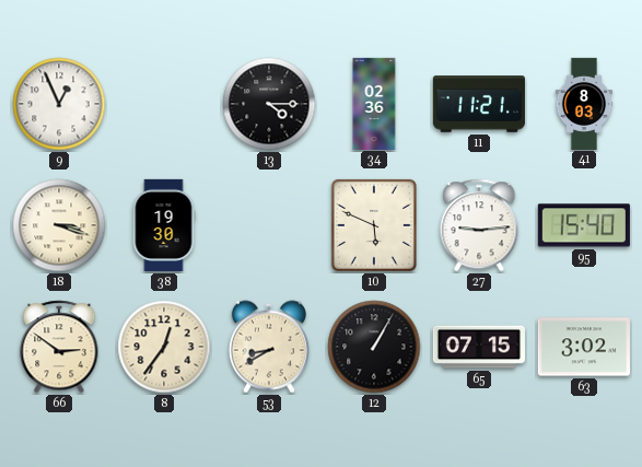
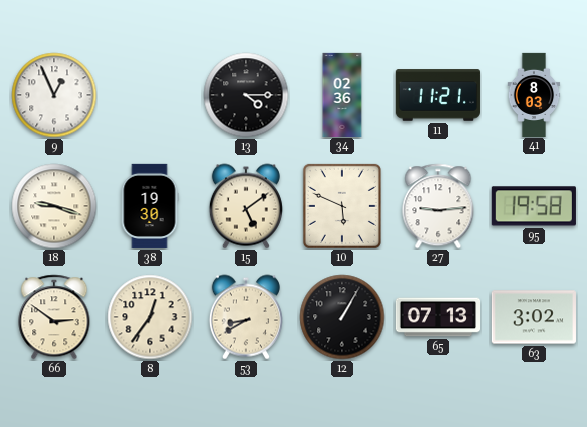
18: 3:18 -> 9:18
15: none -> 5:09
95: 15:40 -> 19:58
65: 07:15 -> 07:13
